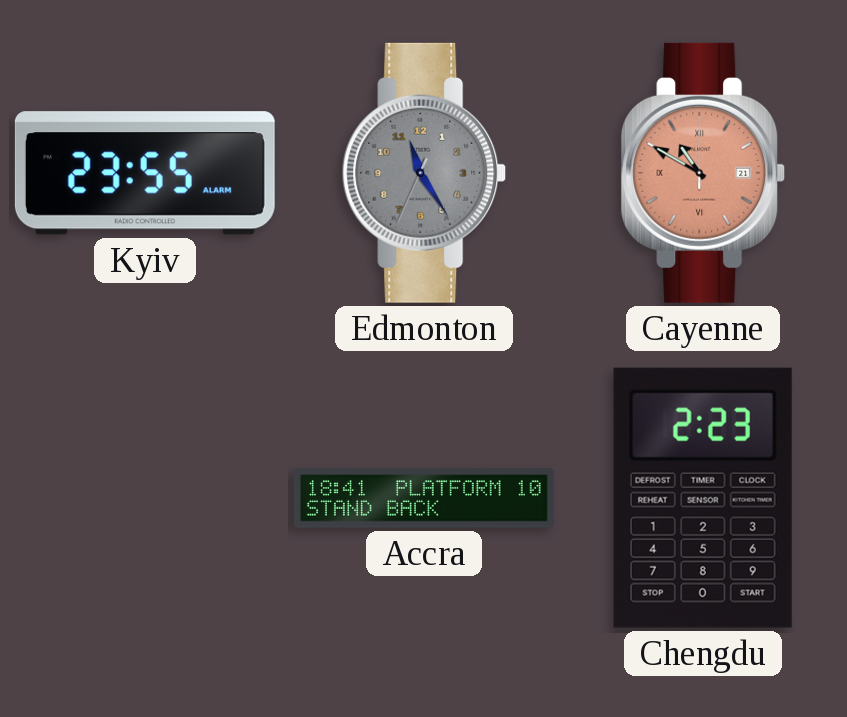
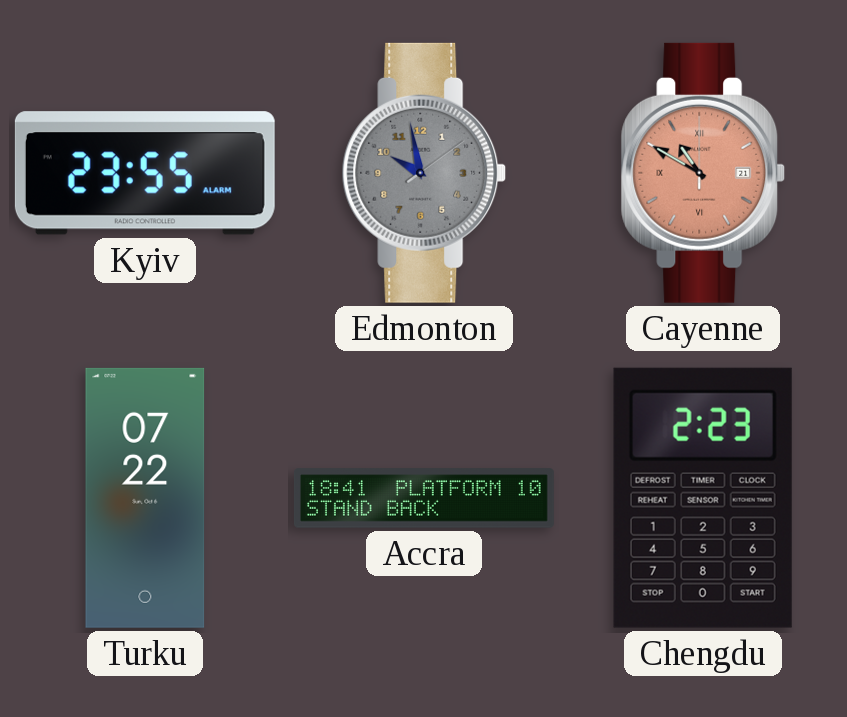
Edmonton: 11:24 -> 9:58
Turku: none -> 07:22
